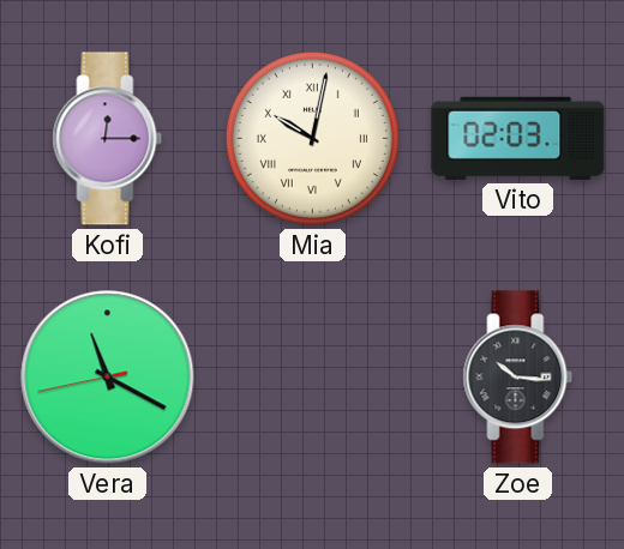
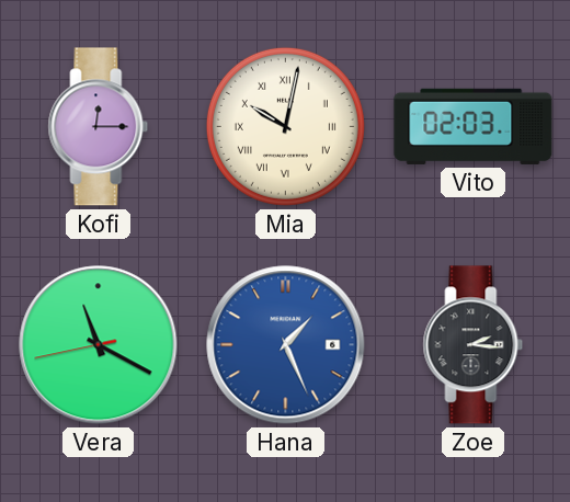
Hana: none -> 1:26
Zoe: 10:16 -> 2:16
